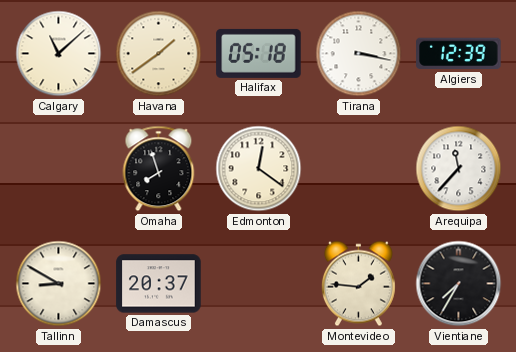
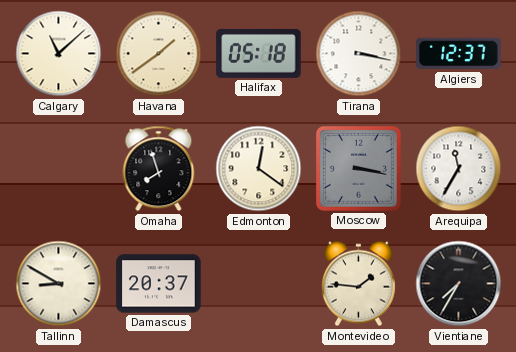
Algiers: 12:39 -> 12:37
Moscow: none -> 3:17
Arequipa: 11:37 -> 11:35
